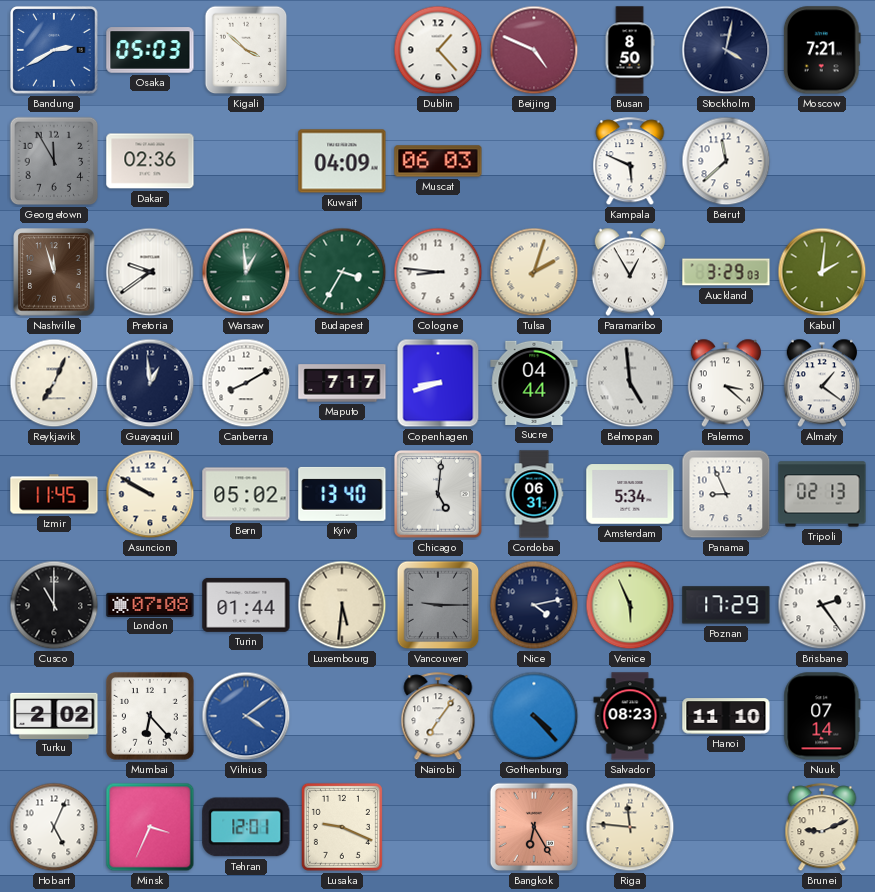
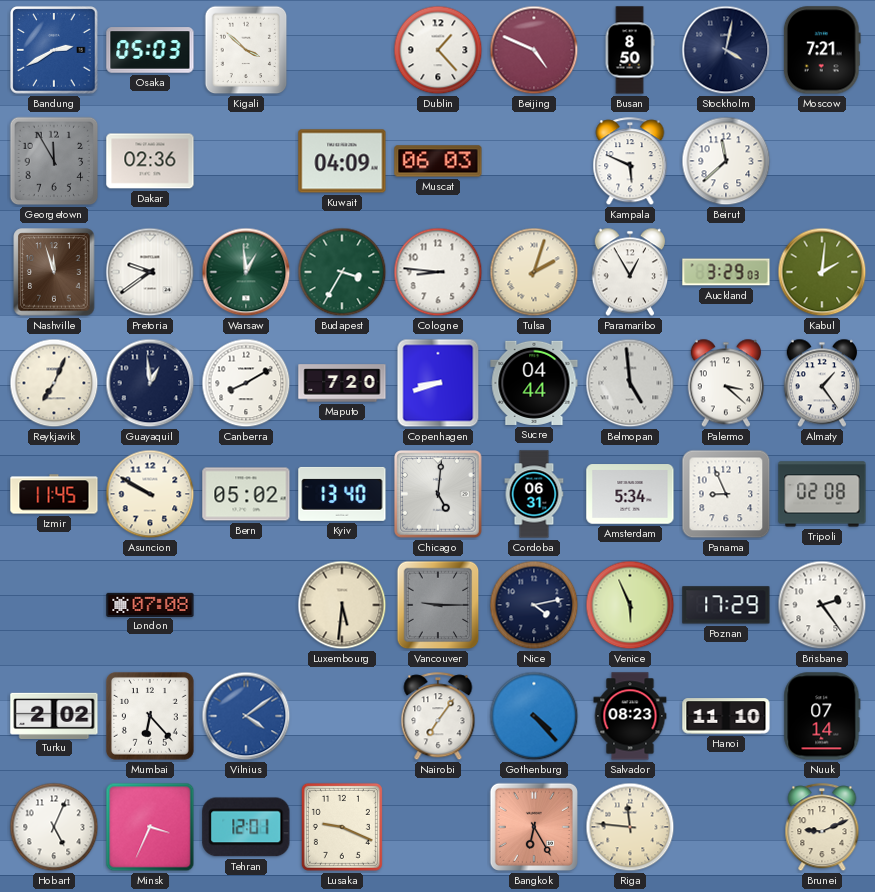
Maputo: 7:17 -> 7:20
Almaty: 1:21 -> 1:24
Tripoli: 02:13 -> 02:08
Cusco: 11:00 -> none
Turin: 01:44 -> none
